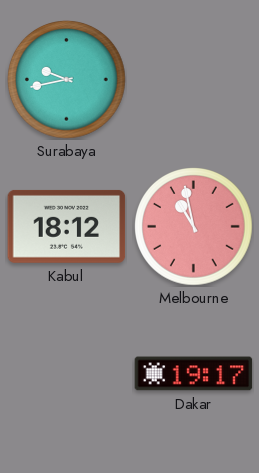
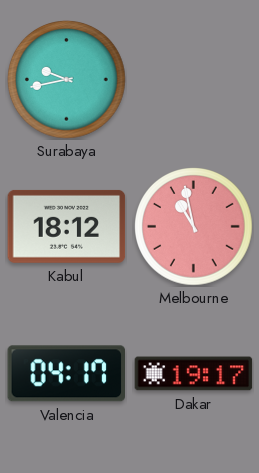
Valencia: none -> 04:17
